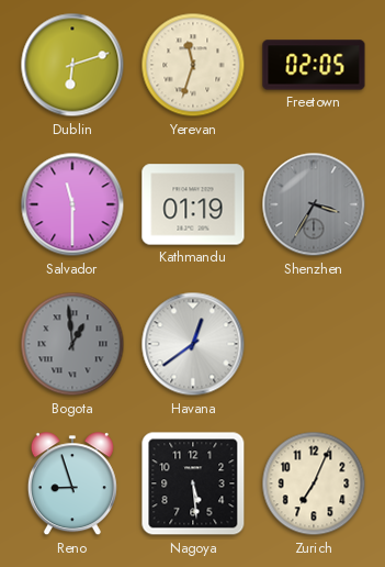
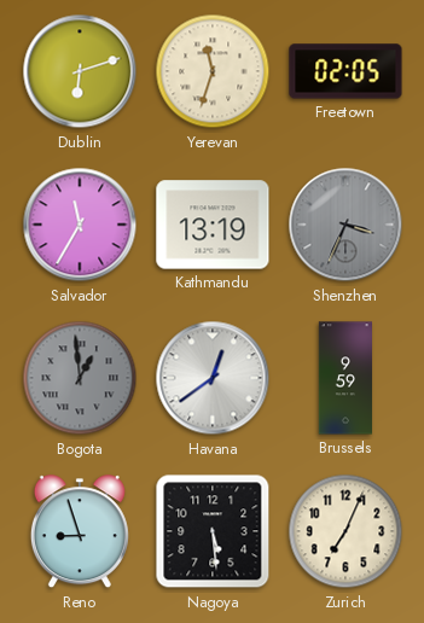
Salvador: 11:30 -> 11:35
Kathmandu: 01:19 -> 13:19
Shenzhen: 3:35 -> 3:34
Brussels: none -> 9:59
